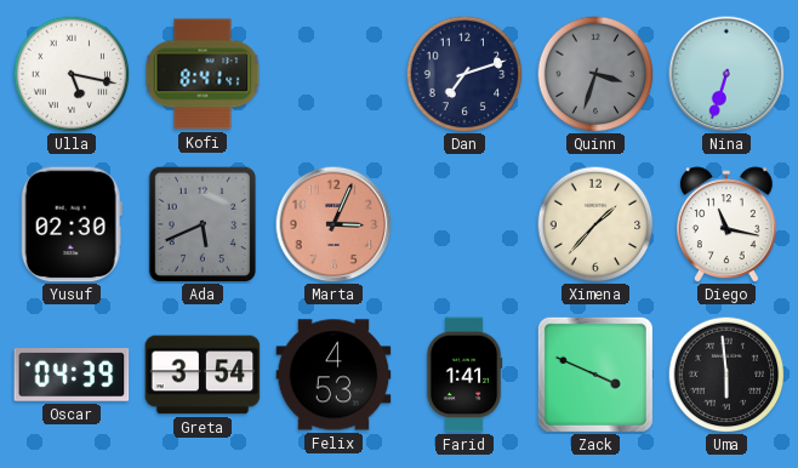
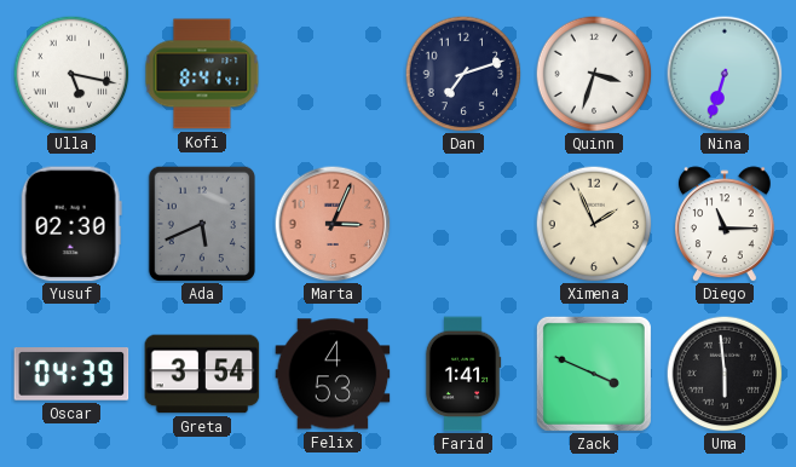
Quinn dial: grey -> white
Ximena: 1:37 -> 1:56
Diego: 11:17 -> 11:15
